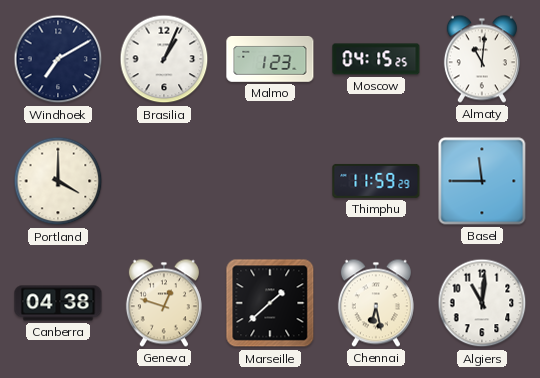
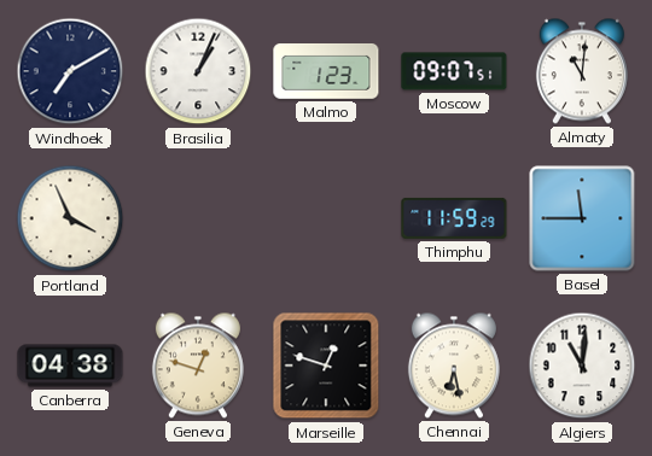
Moscow: 04:15 -> 09:07
Portland: 4:00 -> 3:56
Marseille: 1:38 -> 12:48
